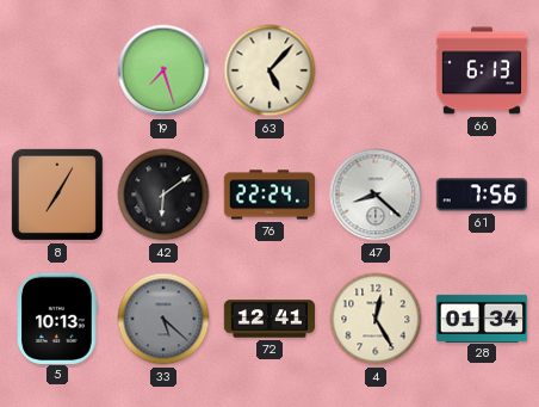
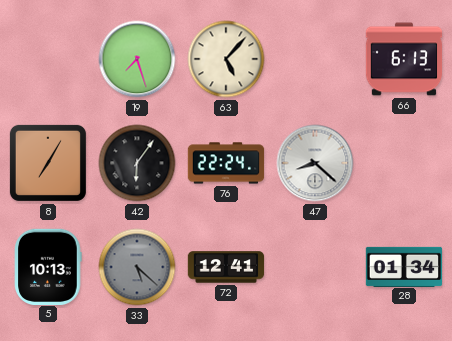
42: 6:09 -> 6:06
61: 7:56 -> none
4: 12:25 -> none
